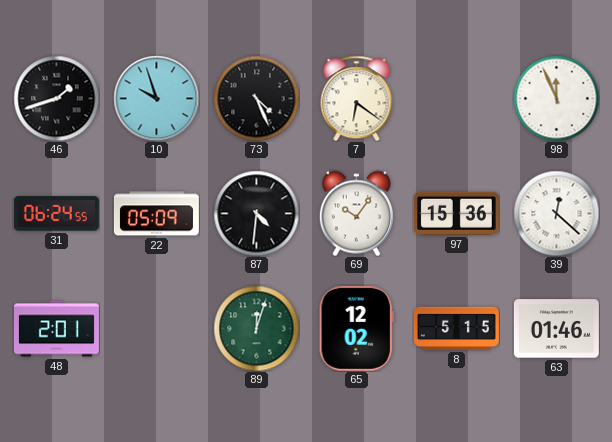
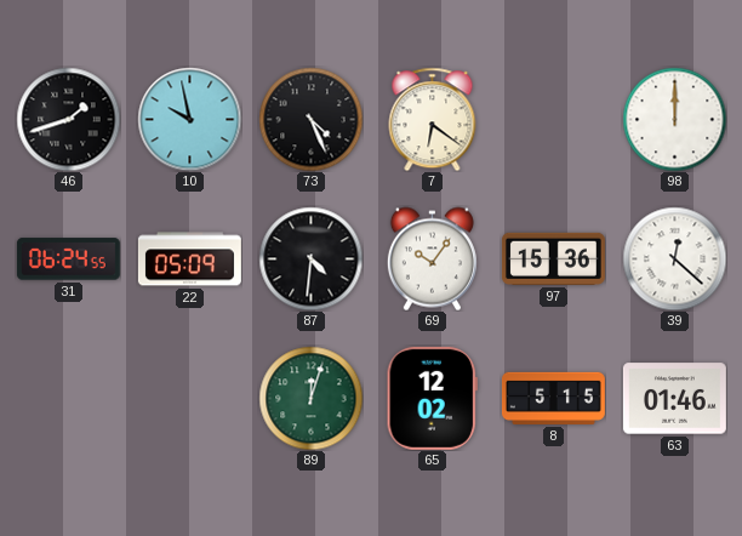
10: 9:57 -> 9:58
98: 11:56 -> 12:00
48: 2:01 -> none
